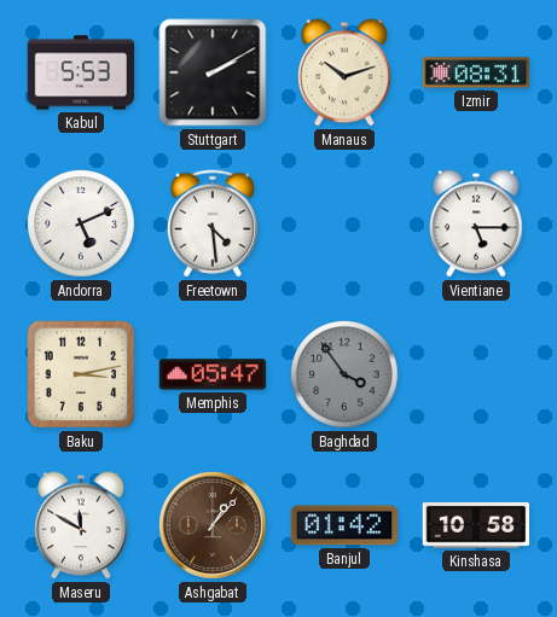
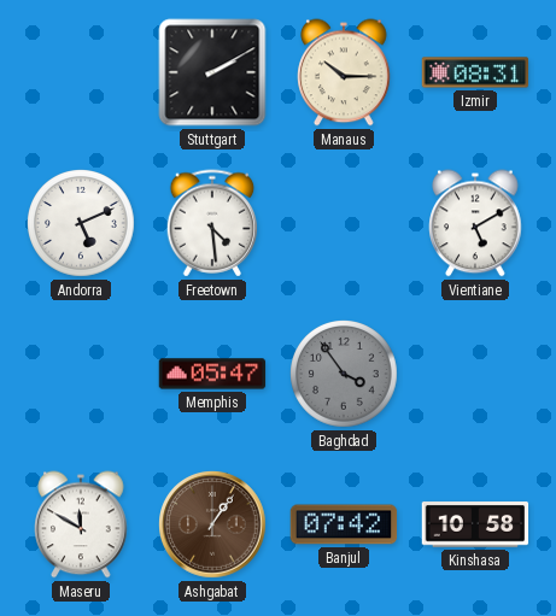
Kabul: 5:53 -> none
Manaus: 10:12 -> 10:15
Vientiane: 5:15 -> 5:10
Baku: 3:13 -> none
Ashgabat: 1:07 -> 1:06
Banjul: 01:42 -> 07:42
